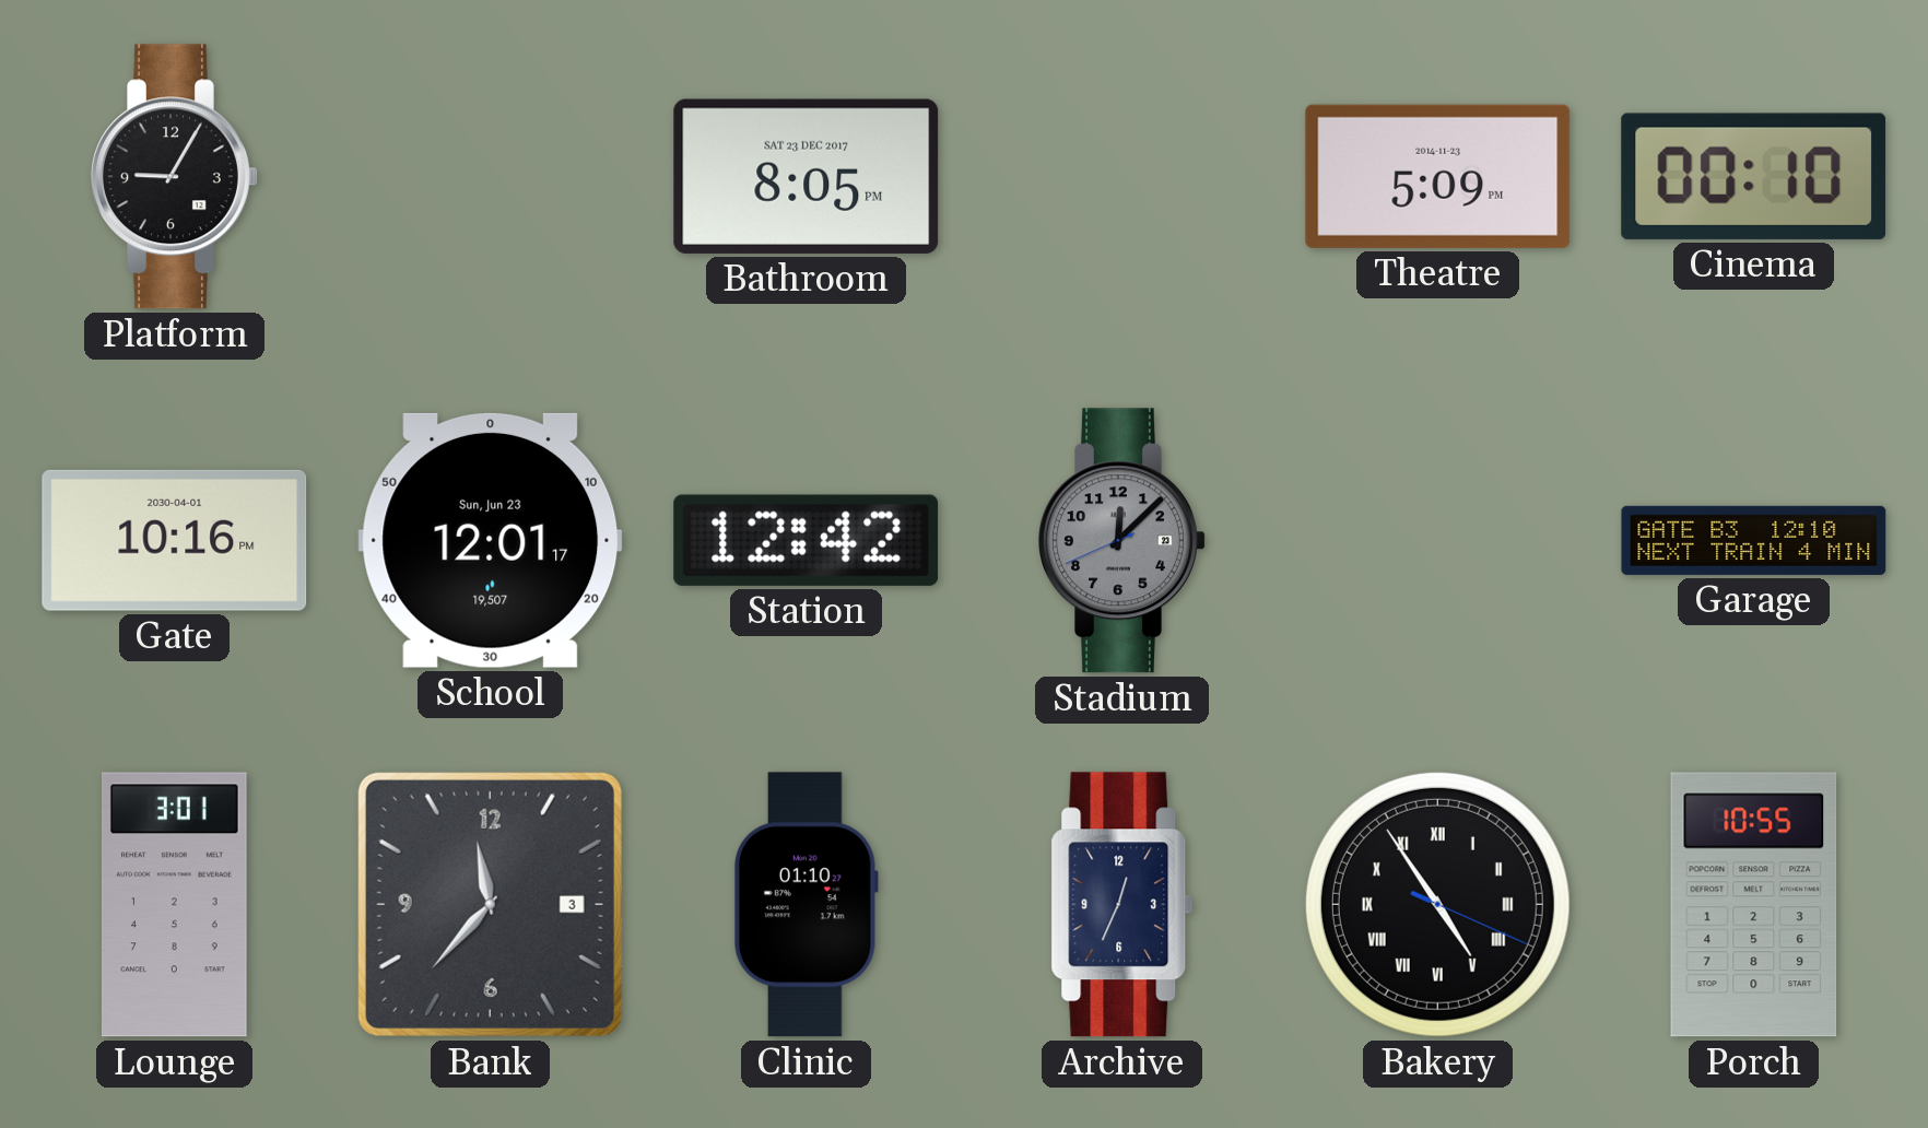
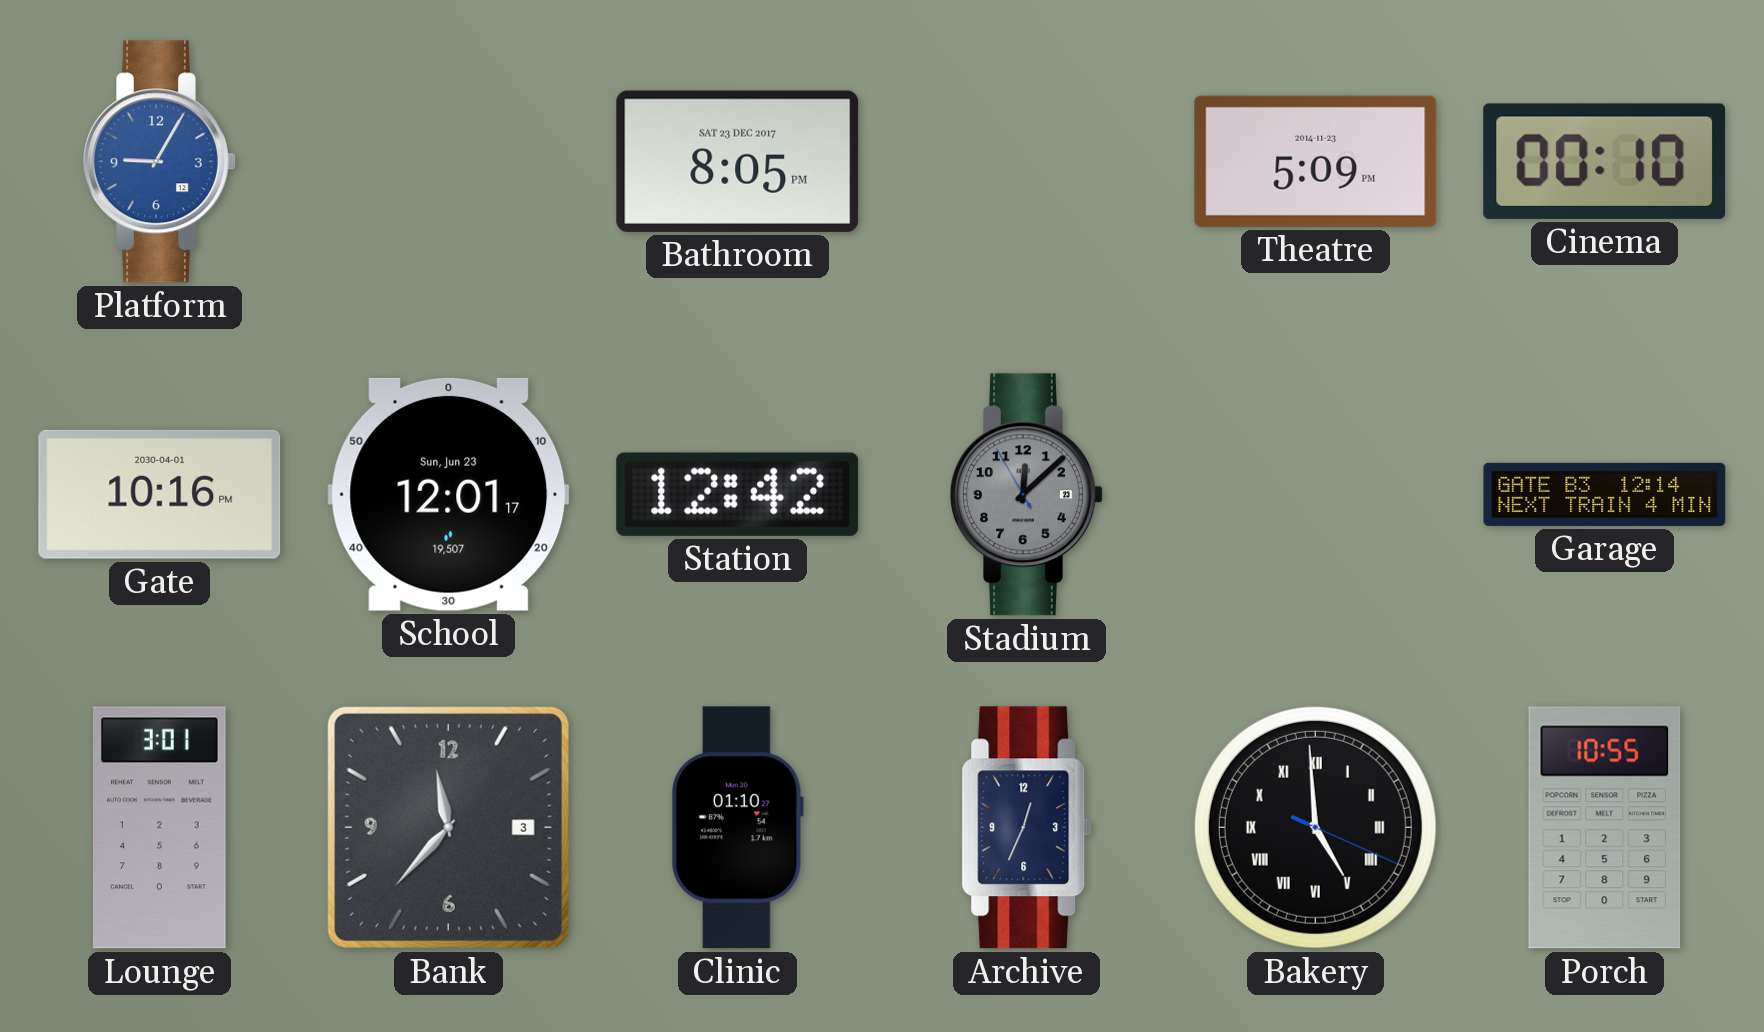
Platform dial: black -> blue
Stadium: 12:07:41 -> 12:07:55
Garage: 12:10 -> 12:14
Bakery: 4:54 -> 4:59
